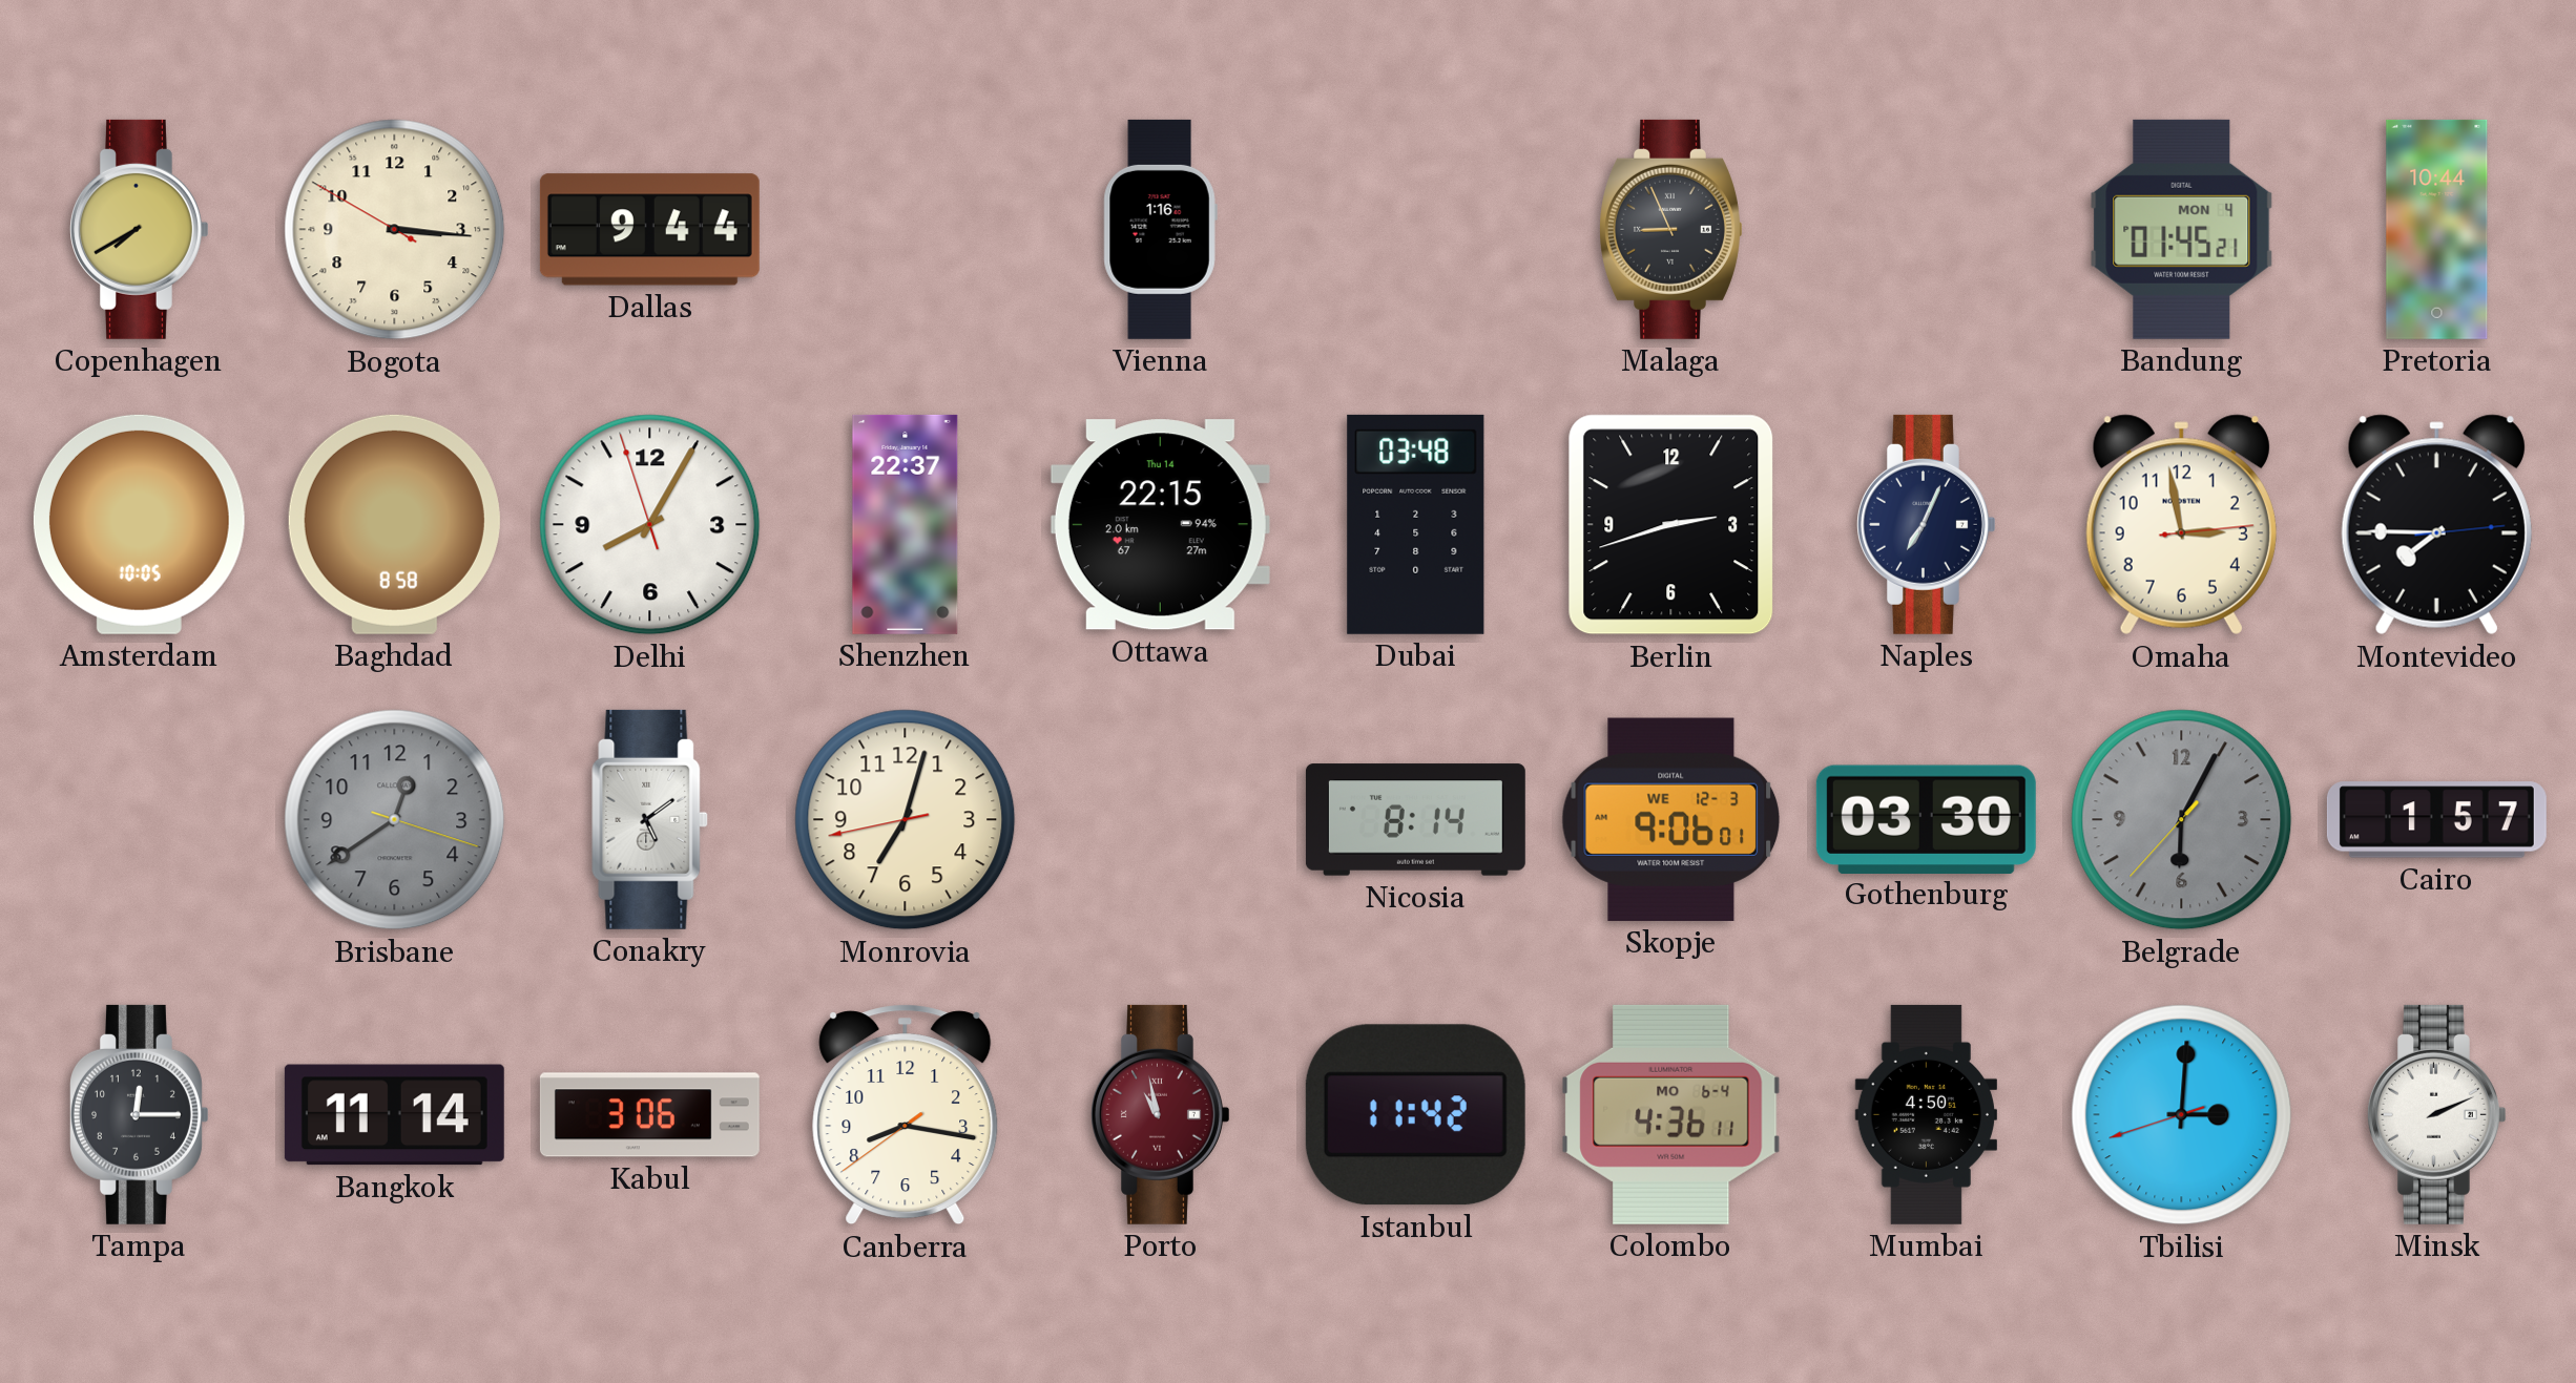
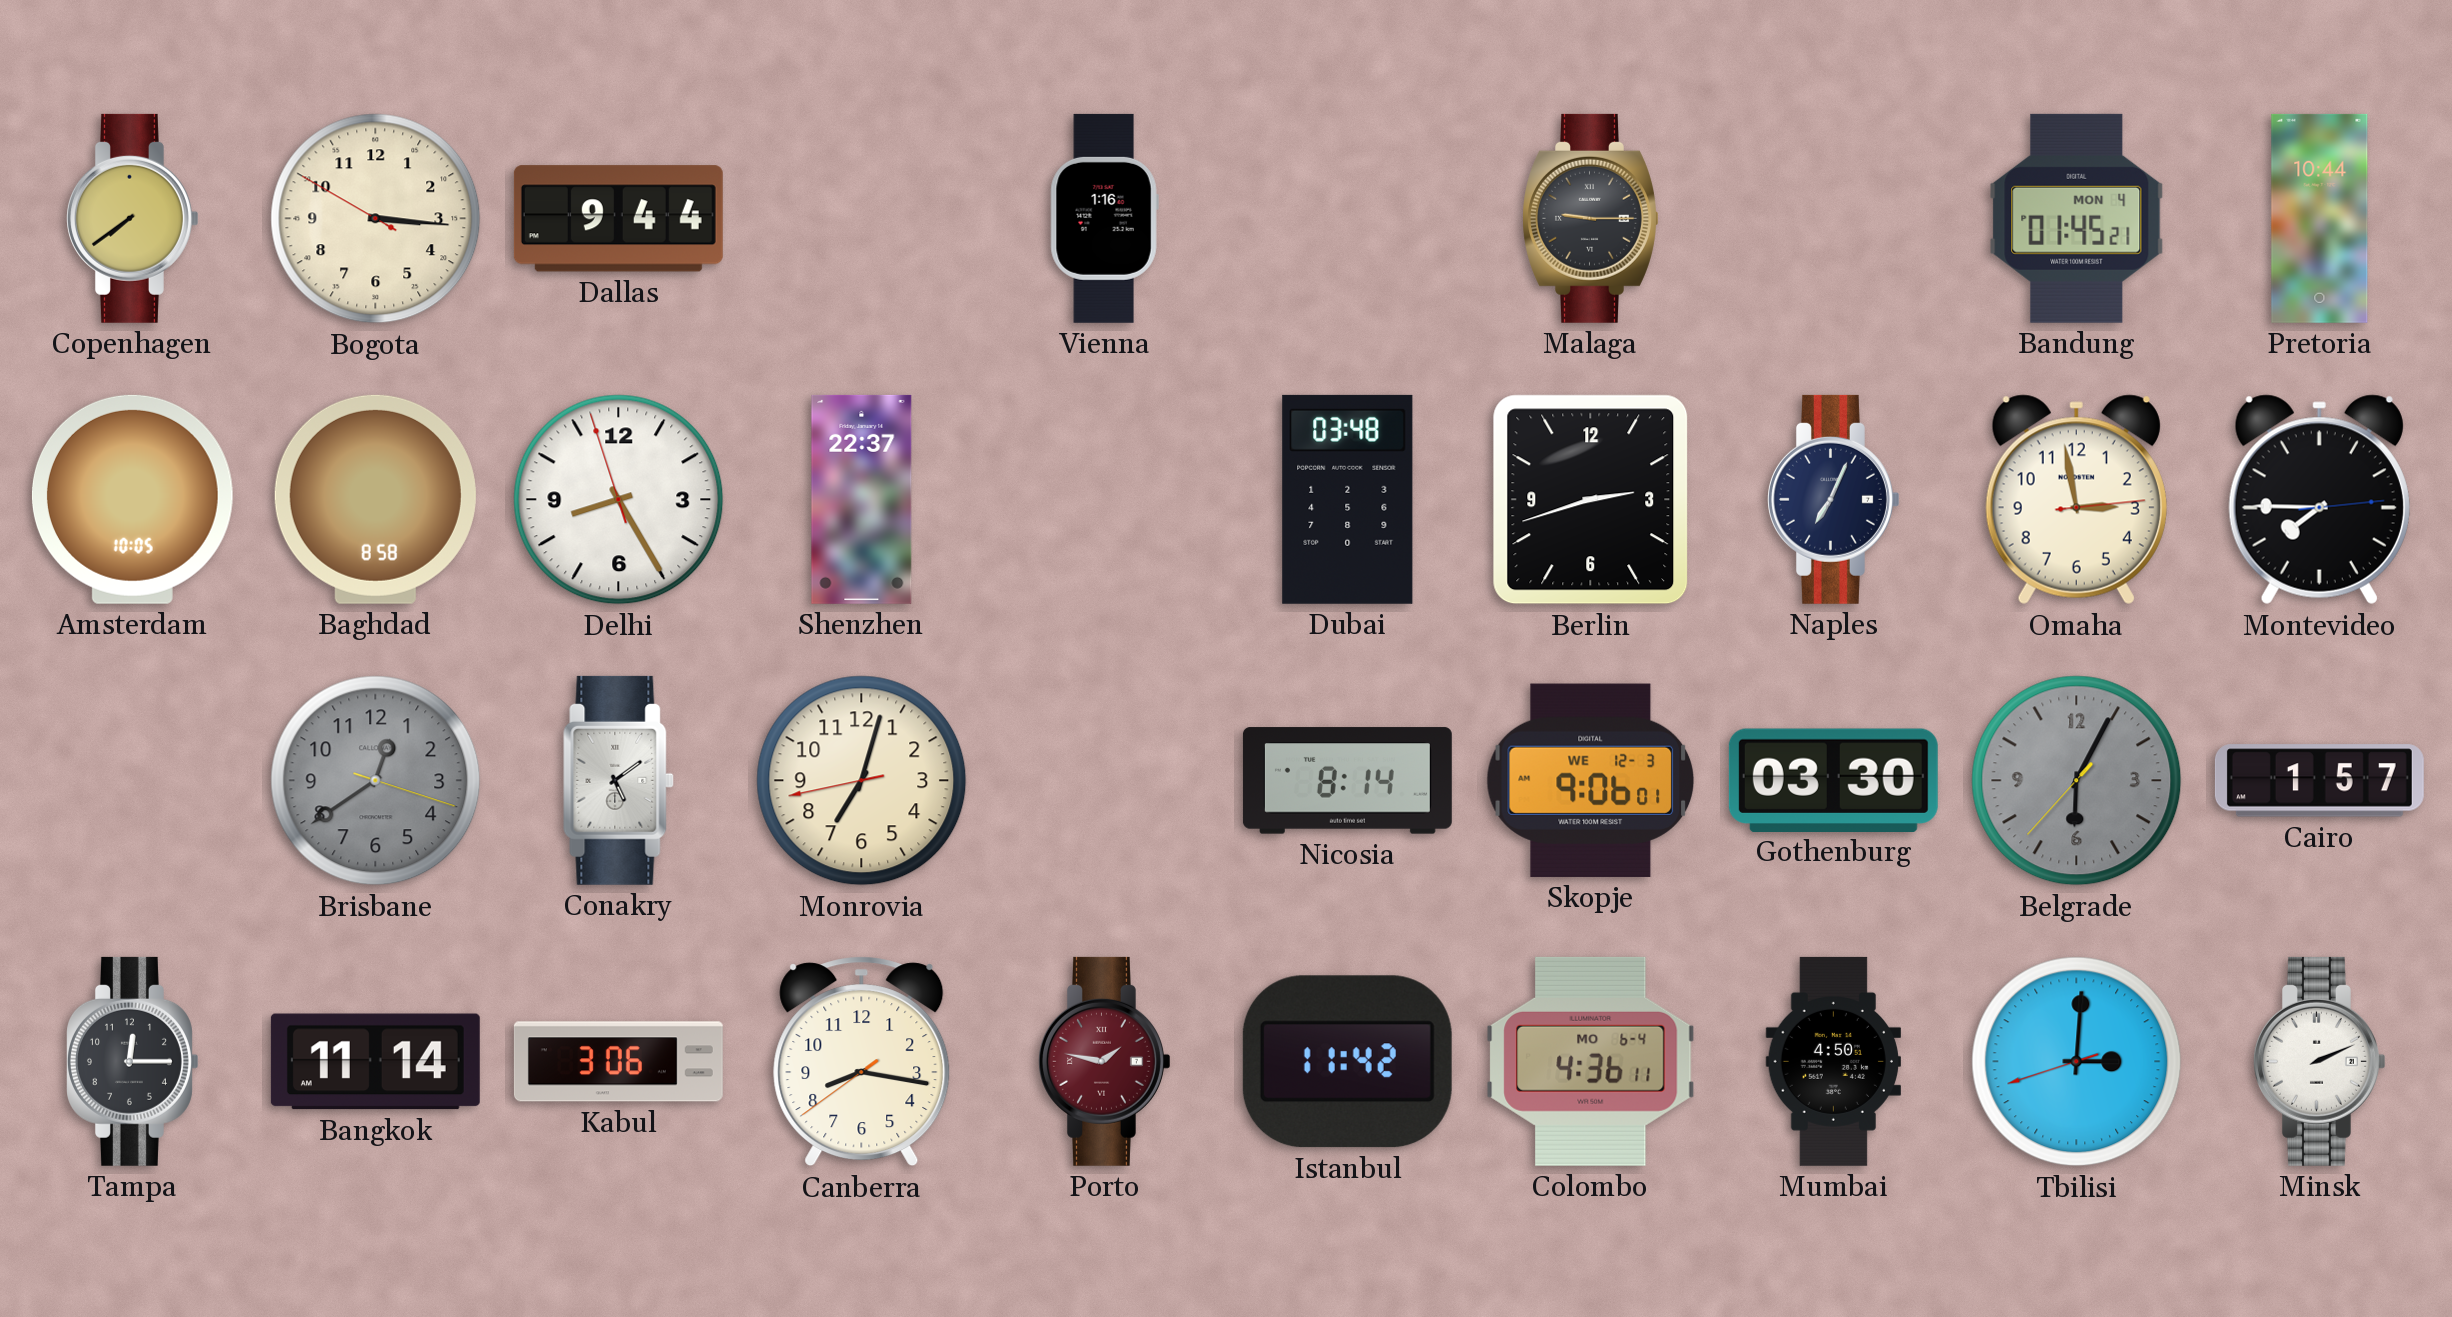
Copenhagen: 7:40 -> 7:39
Malaga: 8:56 -> 9:15
Delhi: 8:04 -> 8:24
Ottawa: 22:15 -> none
Porto: 10:58 -> 1:47
